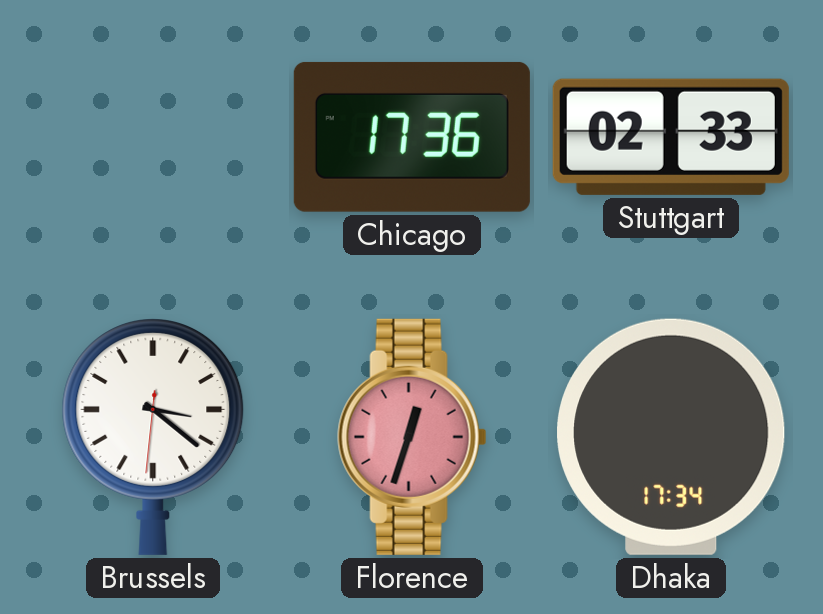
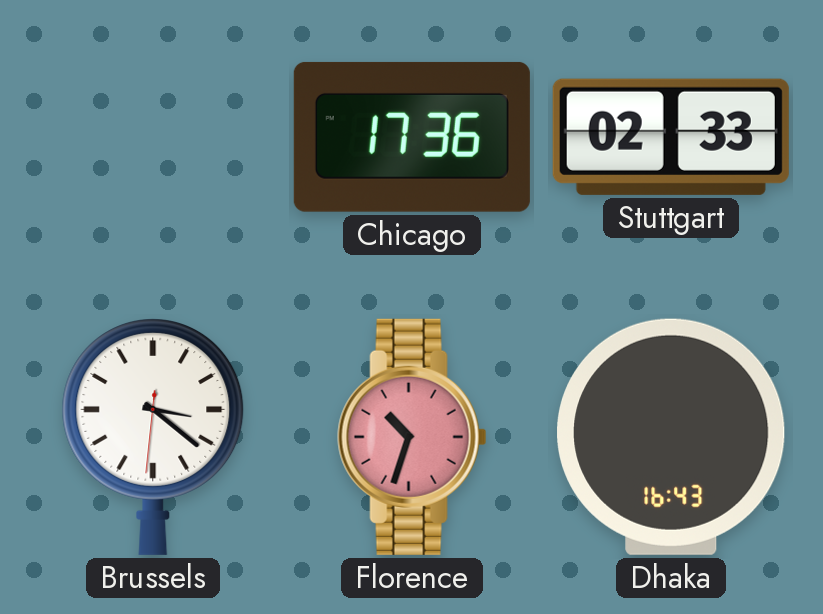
Florence: 12:33 -> 10:33
Dhaka: 17:34 -> 16:43
